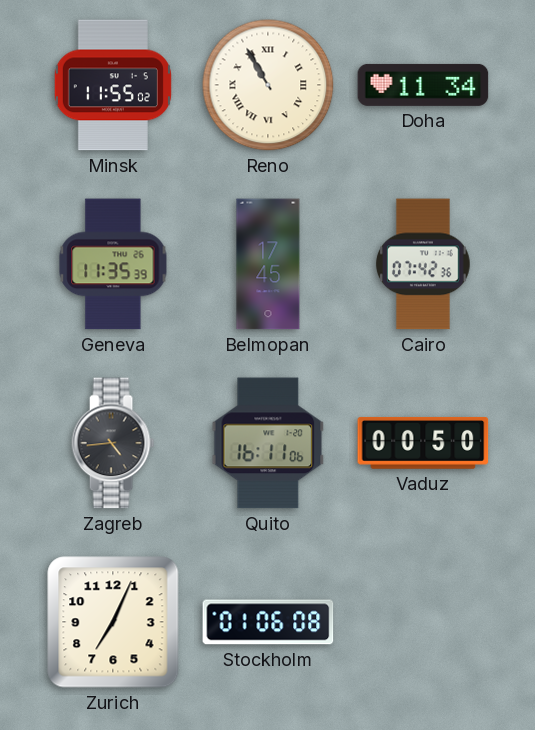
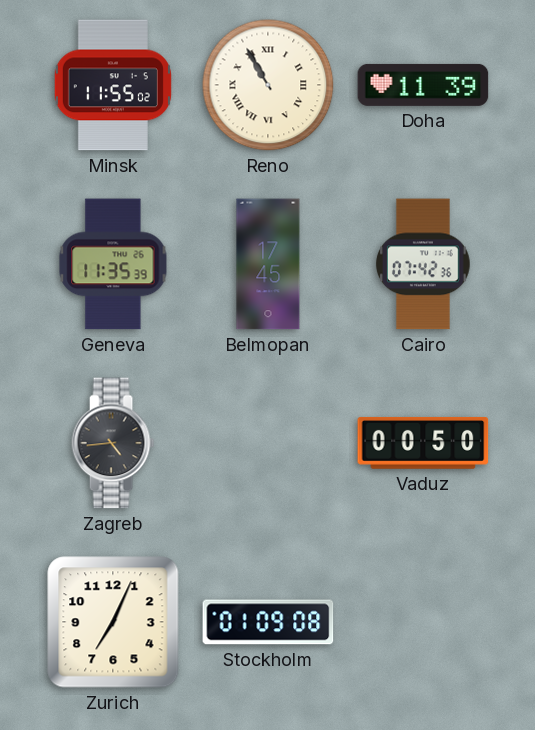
Doha: 11:34 -> 11:39
Quito: 16:11 -> none
Stockholm: 01:06 -> 01:09
